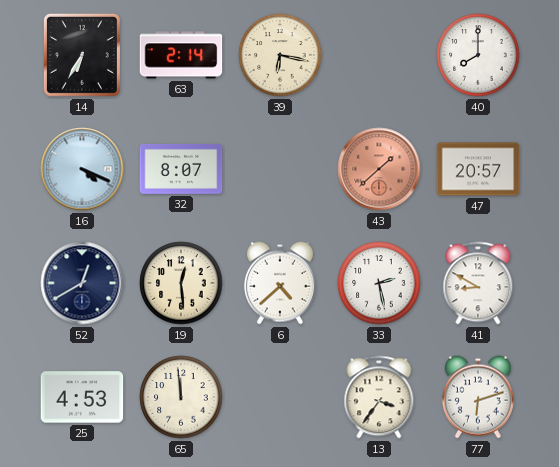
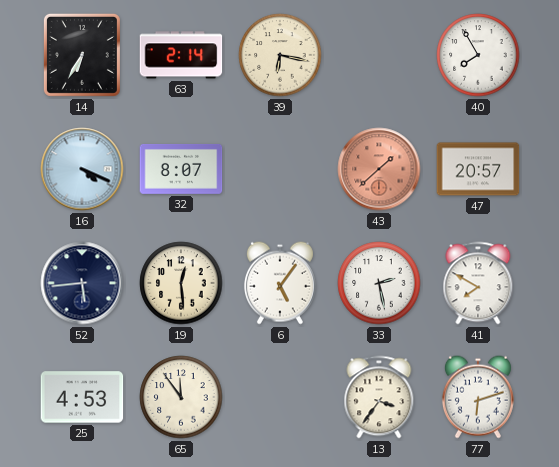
40: 8:00 -> 7:55
52: 12:40 -> 5:44
6: 4:38 -> 5:06
41: 8:50 -> 7:50
65: 11:59 -> 11:54
